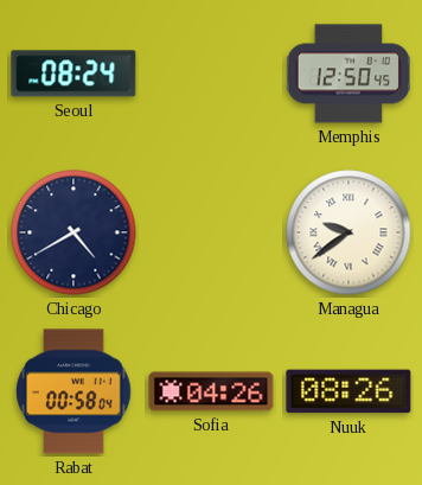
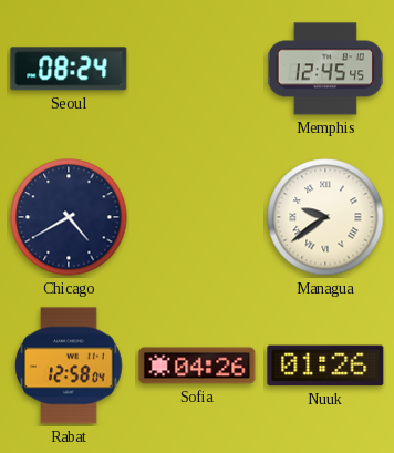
Memphis: 12:50 -> 12:45
Rabat: 00:58 -> 12:58
Nuuk: 08:26 -> 01:26
